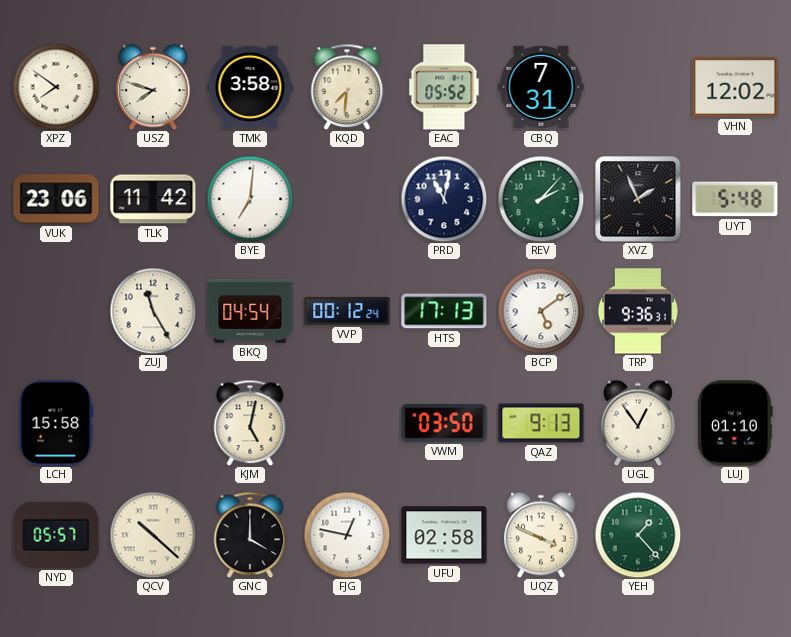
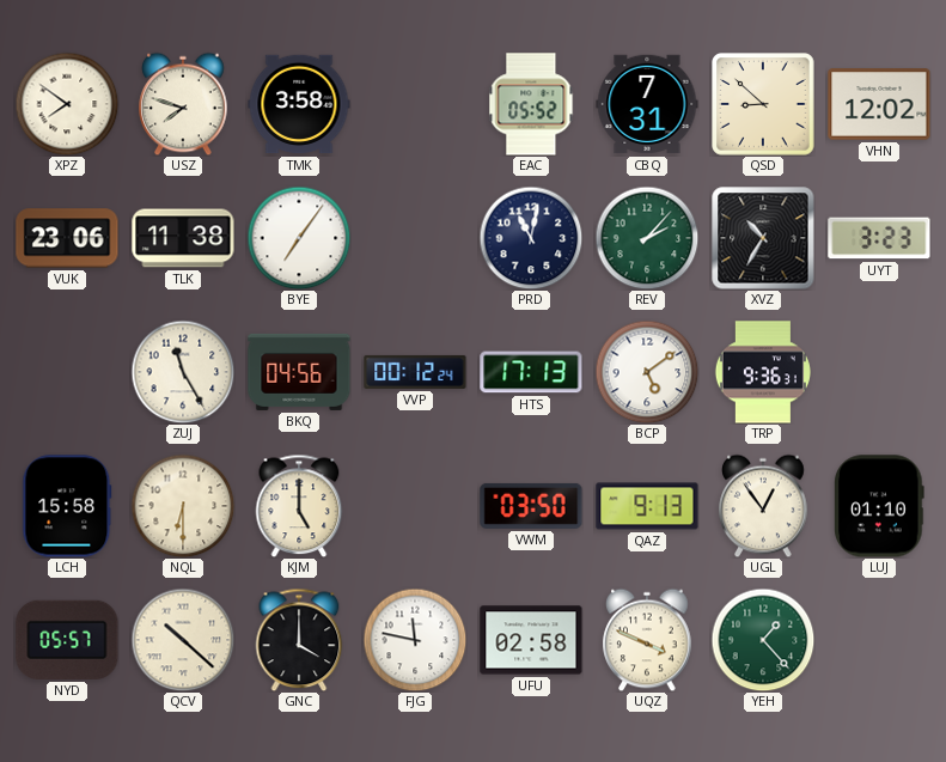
KQD: 7:31 -> none
QSD: none -> 8:52
TLK: 11:42 -> 11:38
BYE: 7:01 -> 7:06
XVZ: 1:56 -> 10:35
UYT: 5:48 -> 3:23
BKQ: 04:54 -> 04:56
NQL: none -> 6:30
KJM: 5:02 -> 5:00
FJG: 12:47 -> 11:47
